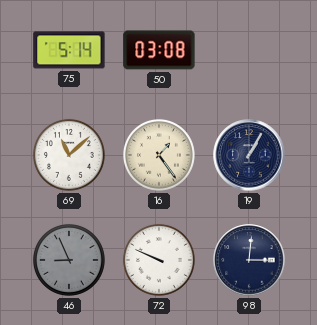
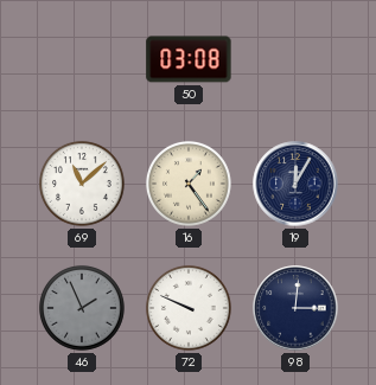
75: 5:14 -> none
19: 1:05 -> 12:05
46: 8:56 -> 1:56
